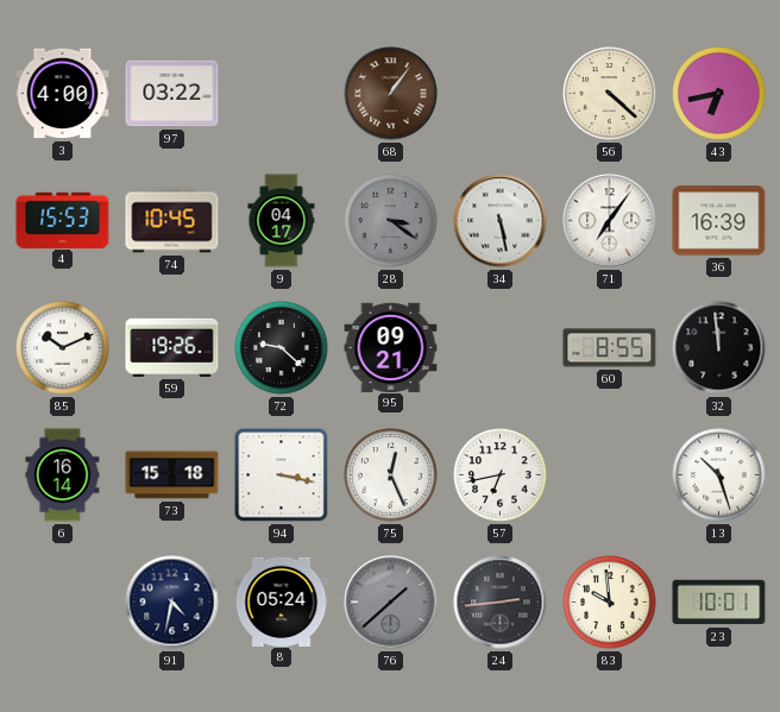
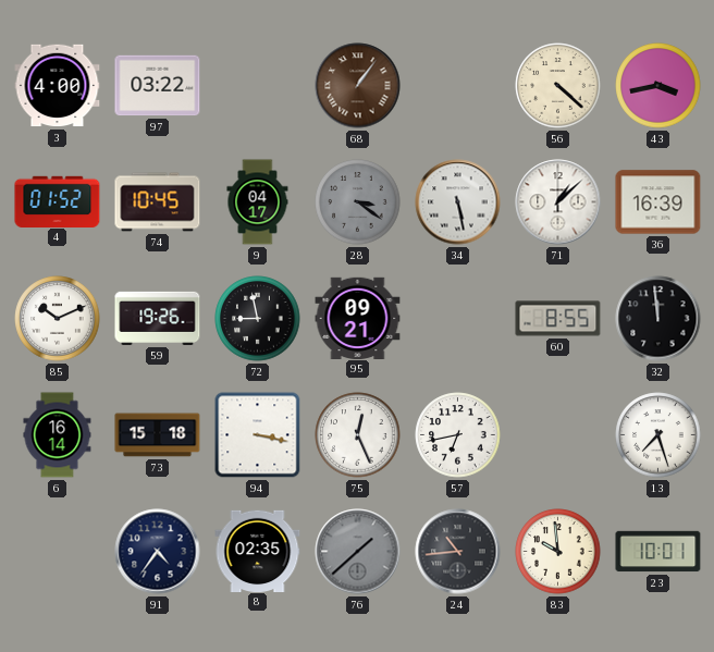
43: 6:43 -> 3:43
4: 15:53 -> 01:52
71: 7:06 -> 1:08
72: 9:22 -> 8:58
13: 10:27 -> 7:27
91: 4:32 -> 4:36
8: 05:24 -> 02:35
24: 2:44 -> 10:44
